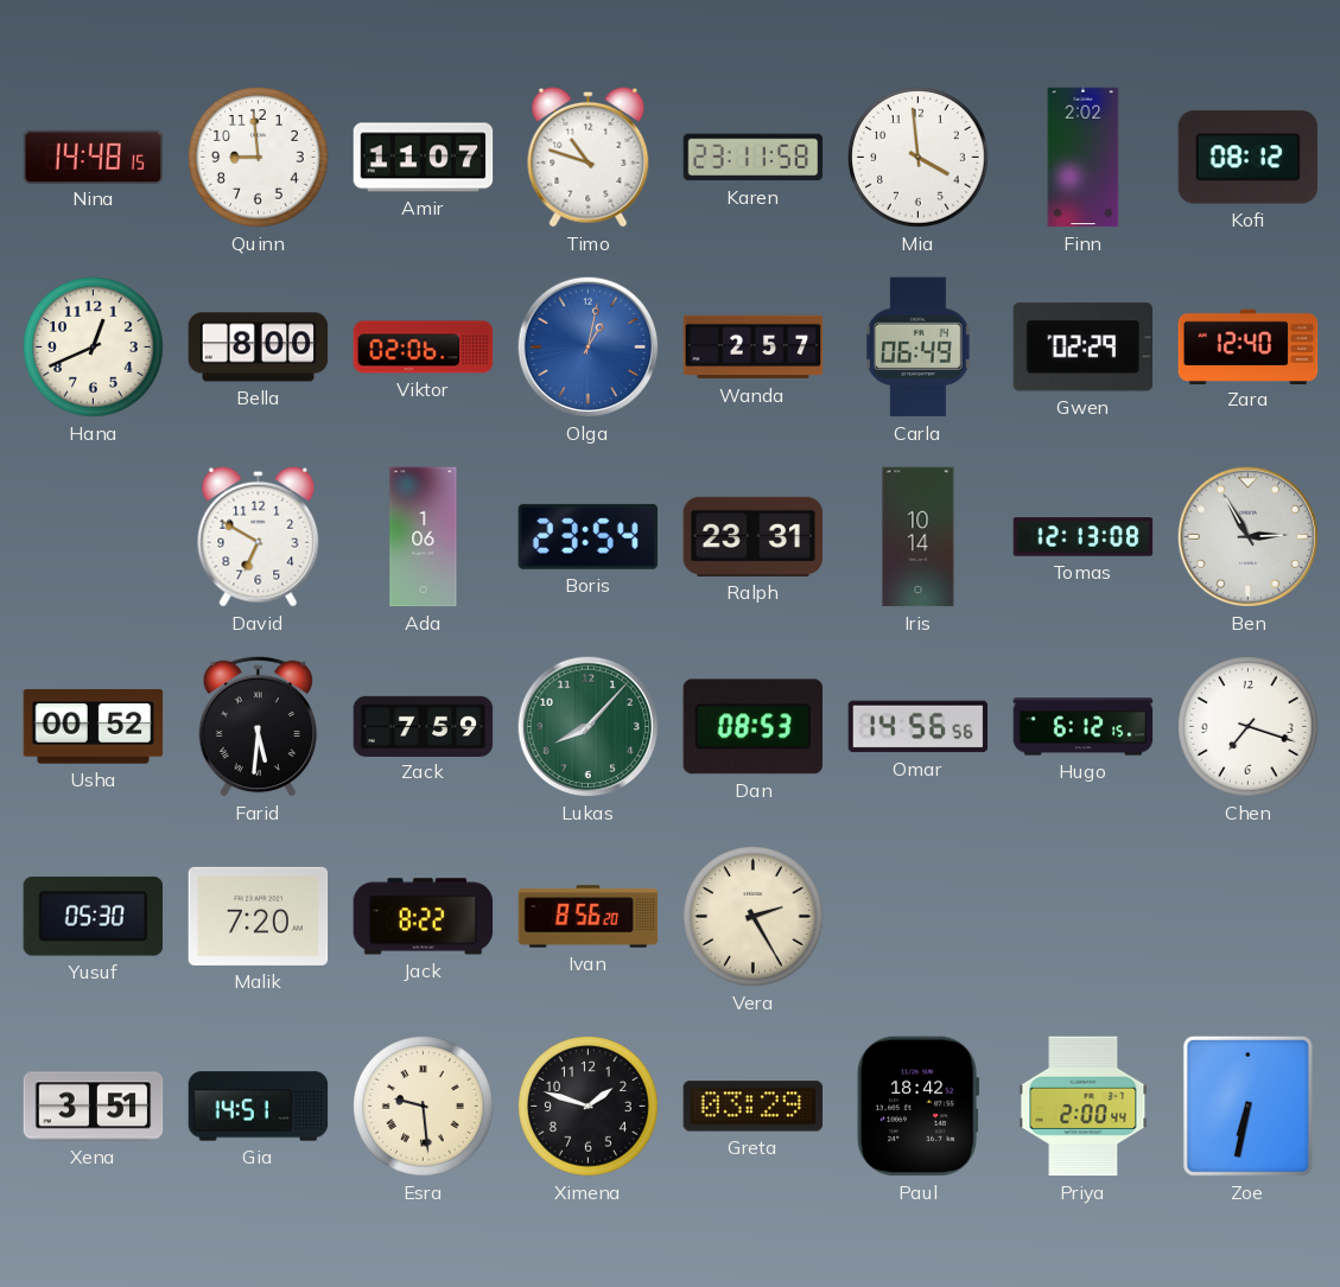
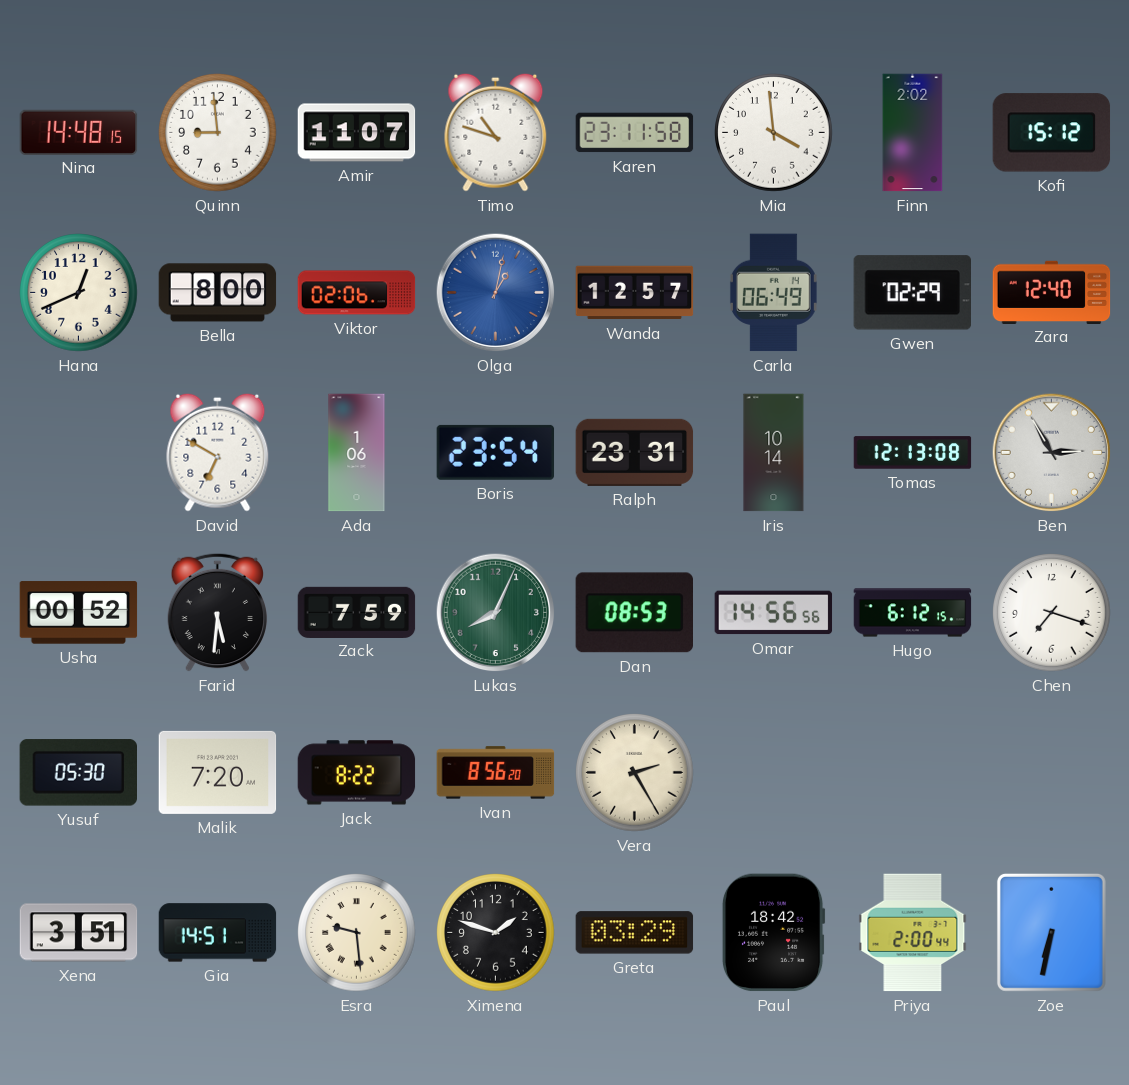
Kofi: 08:12 -> 15:12
Wanda: 2:57 -> 12:57
Lukas: 8:07 -> 8:04
